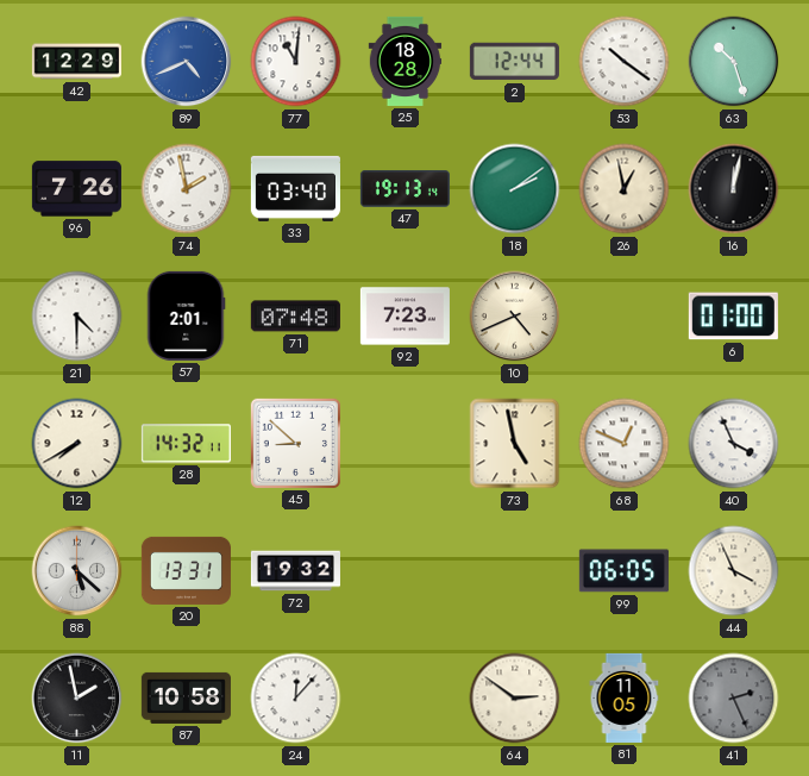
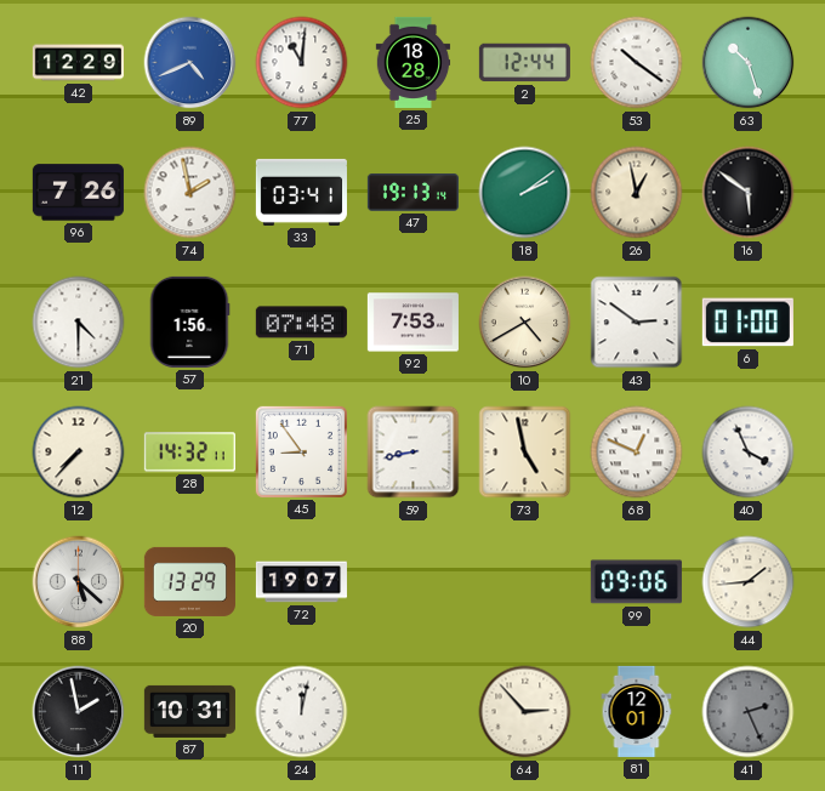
33: 03:40 -> 03:41
16: 12:02 -> 5:51
57: 2:01 -> 1:56
92: 7:23 -> 7:53
10: 4:41 -> 4:40
43: none -> 2:51
12: 7:40 -> 7:37
45: 8:52 -> 8:54
59: none -> 8:43
20: 13:31 -> 13:29
72: 19:32 -> 19:07
99: 06:05 -> 09:06
44: 3:56 -> 1:44
87: 10:58 -> 10:31
24: 12:07 -> 12:02
64: 2:51 -> 2:53
81: 11:05 -> 12:01
